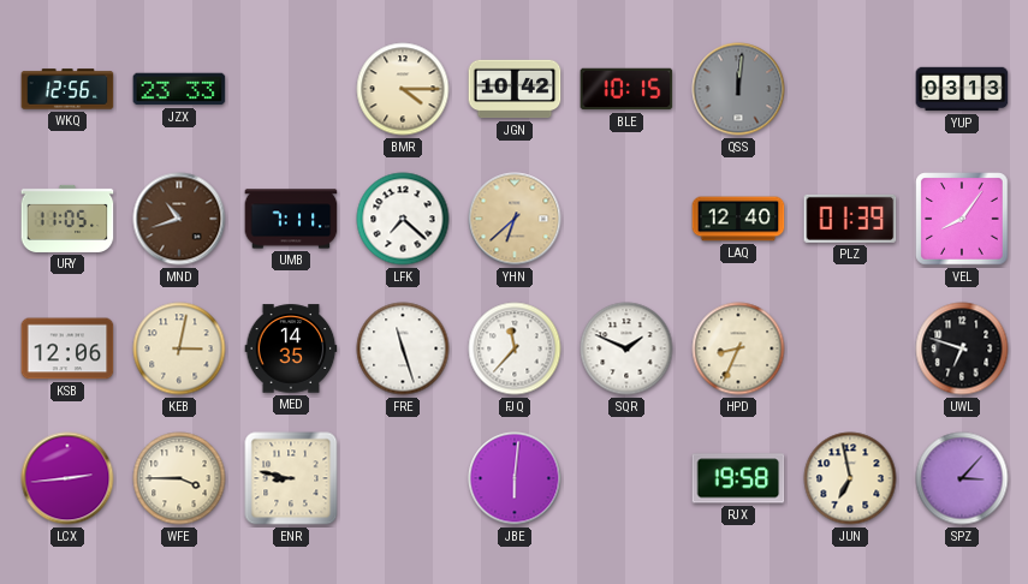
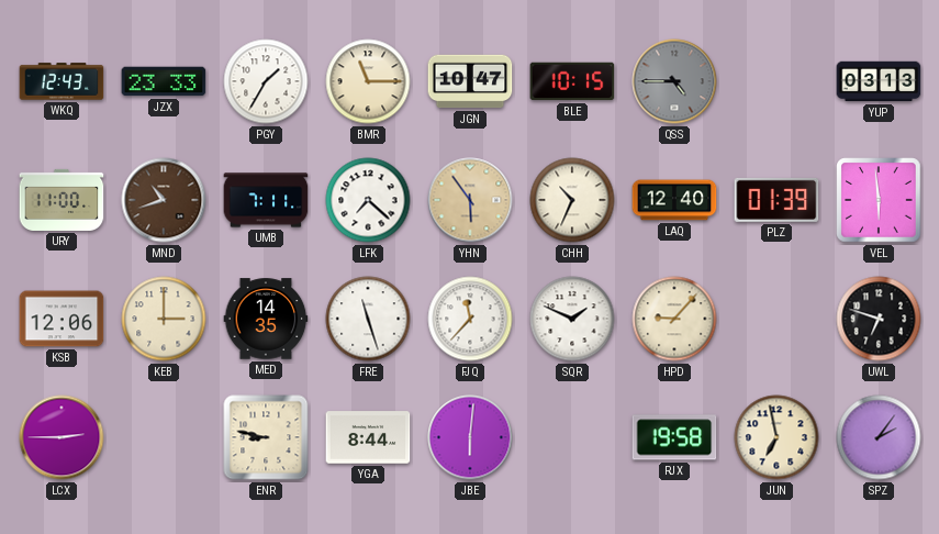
WKQ: 12:56 -> 12:43
PGY: none -> 1:35
BMR: 4:15 -> 11:15
JGN: 10:42 -> 10:47
QSS: 12:01 -> 4:45
URY: 11:05 -> 11:00
YHN: 6:38 -> 5:54
CHH: none -> 10:34
VEL: 8:06 -> 5:59
KEB: 3:02 -> 3:00
HPD: 8:34 -> 9:07
LCX: 2:44 -> 2:45
WFE: 3:45 -> none
YGA: none -> 8:44
SPZ: 3:07 -> 2:06
